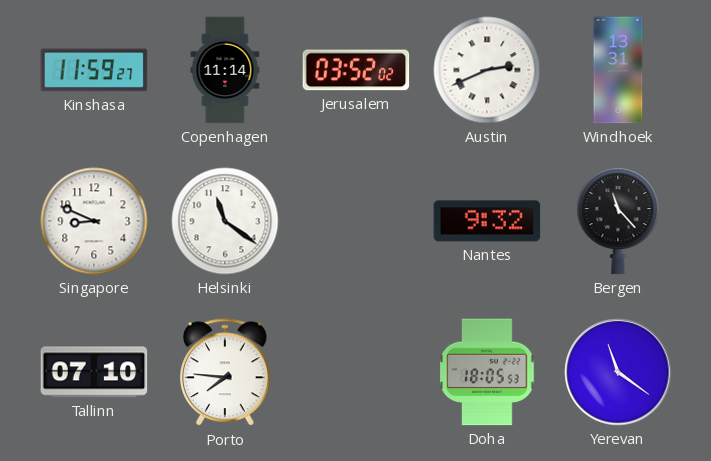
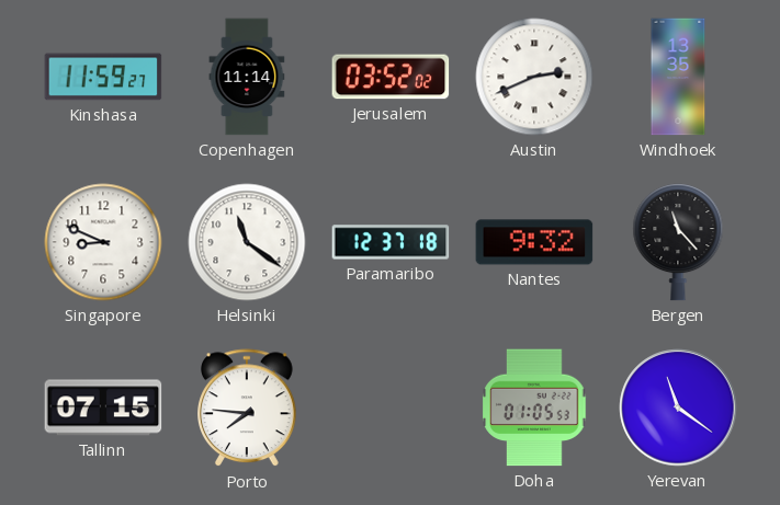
Windhoek: 13:31 -> 13:35
Paramaribo: none -> 12:37
Tallinn: 07:10 -> 07:15
Doha: 18:05 -> 01:05
